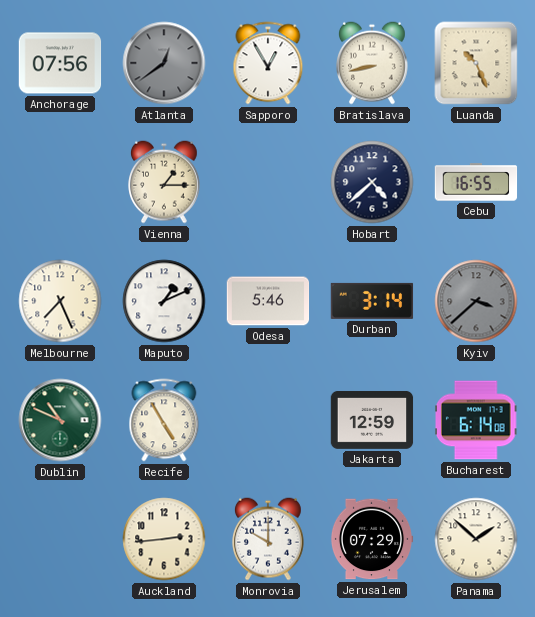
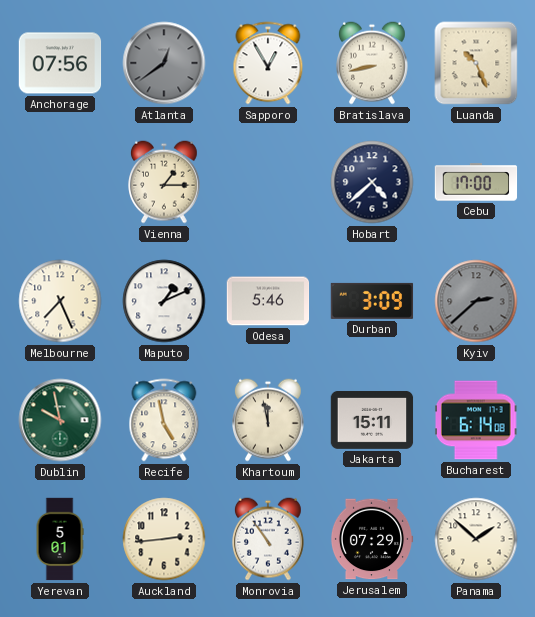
Cebu: 16:55 -> 17:00
Durban: 3:14 -> 3:09
Kyiv: 3:38 -> 2:38
Dublin: 10:49 -> 9:58
Recife: 4:55 -> 4:58
Khartoum: none -> 11:58
Jakarta: 12:59 -> 15:11
Yerevan: none -> 5:01
Monrovia: 10:00 -> 10:54
